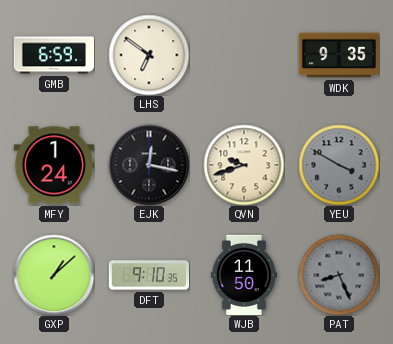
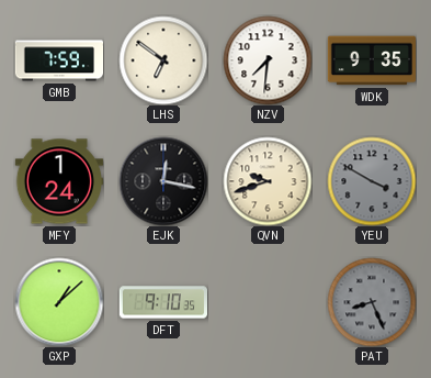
GMB: 6:59 -> 7:59
NZV: none -> 7:31
WJB: 11:50 -> none
